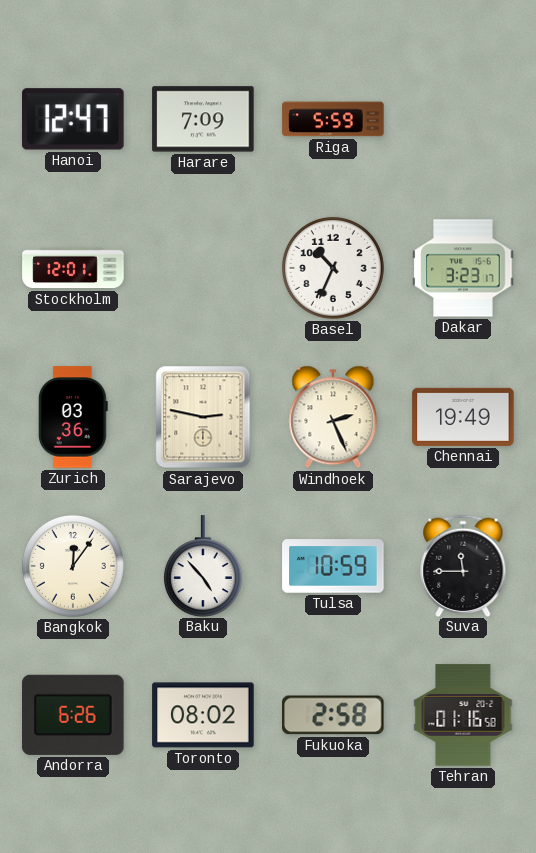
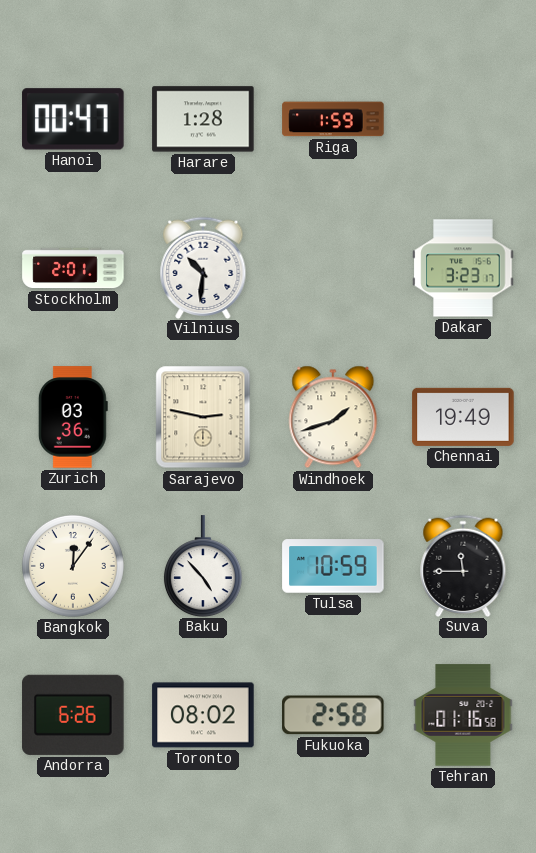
Hanoi: 12:47 -> 00:47
Harare: 7:09 -> 1:28
Riga: 5:59 -> 1:59
Stockholm: 12:01 -> 2:01
Vilnius: none -> 10:31
Basel: 10:34 -> none
Windhoek: 2:26 -> 1:42
